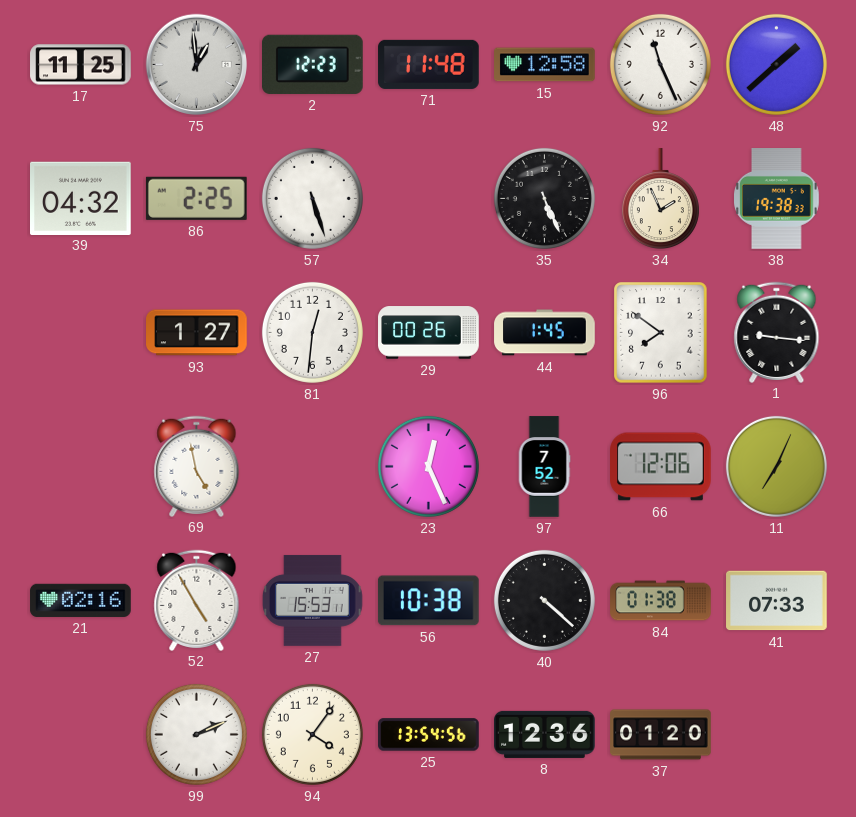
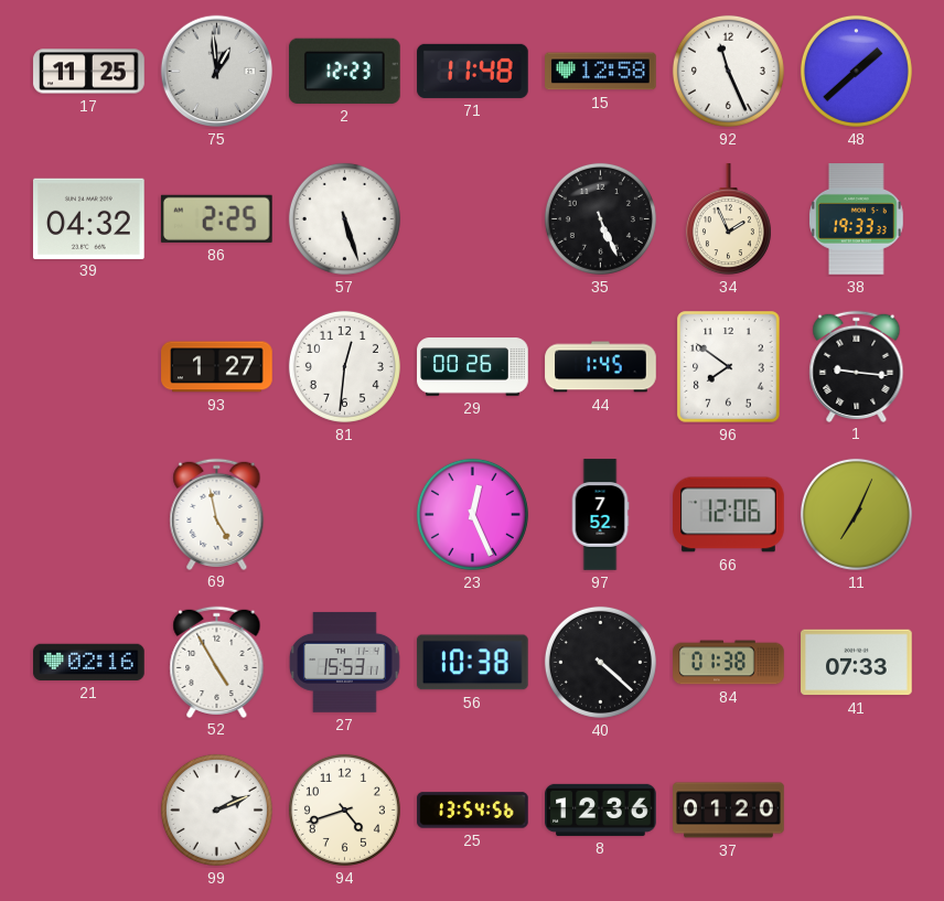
38: 19:38 -> 19:33
94: 4:06 -> 4:42
